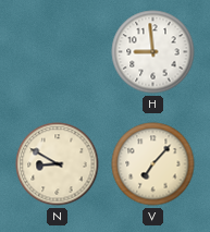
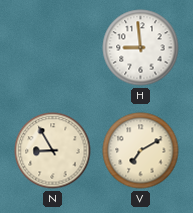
N: 8:50 -> 8:55
V: 7:07 -> 7:10
